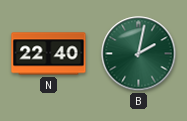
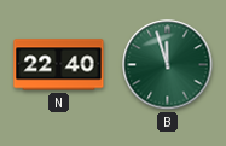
B: 2:02 -> 11:57
